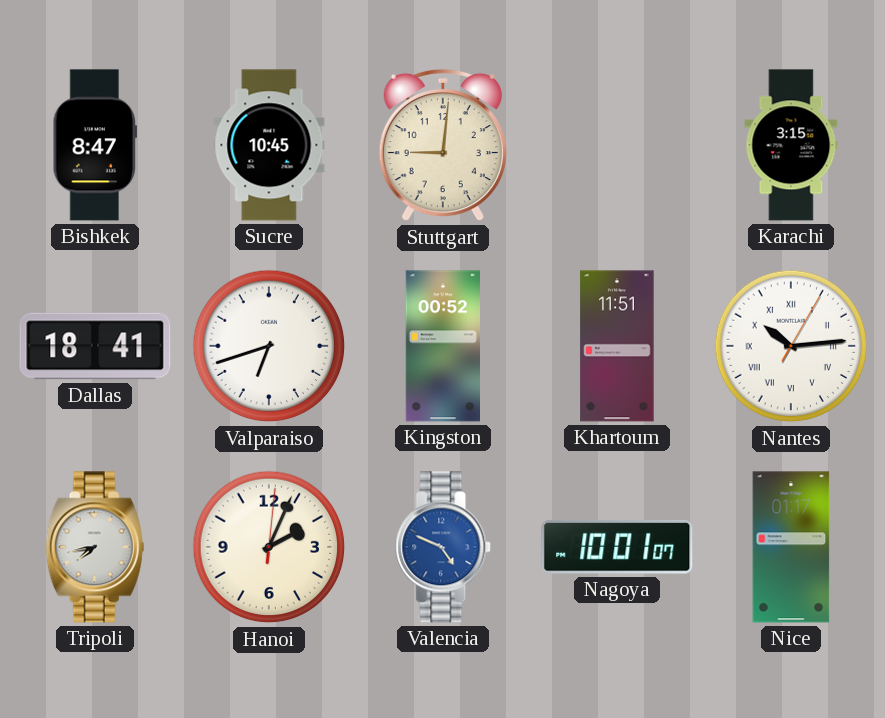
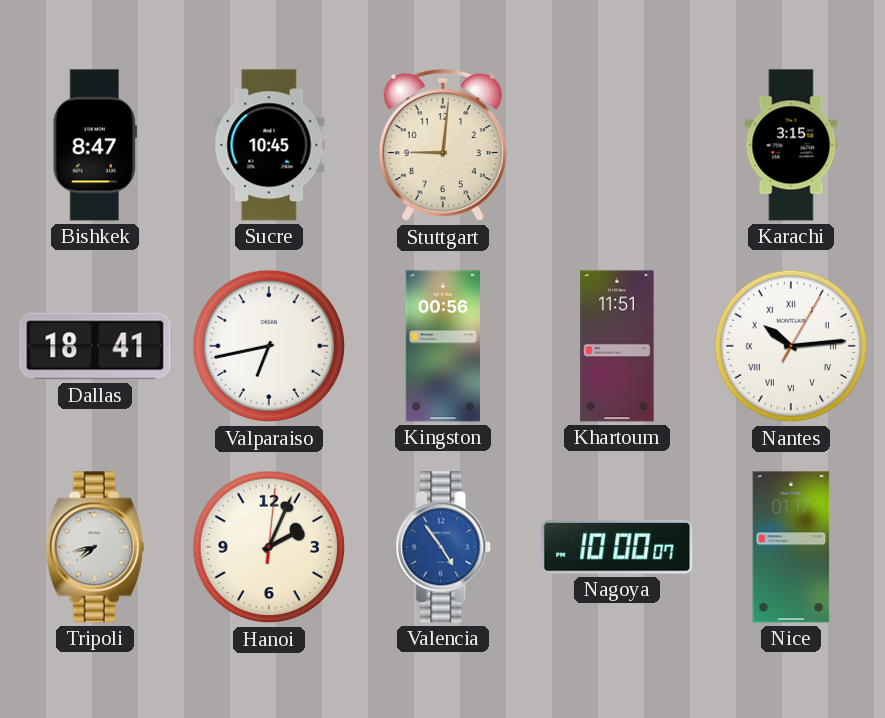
Valparaiso: 6:42 -> 6:43
Kingston: 00:52 -> 00:56
Valencia: 4:49 -> 4:54
Nagoya: 10:01 -> 10:00
